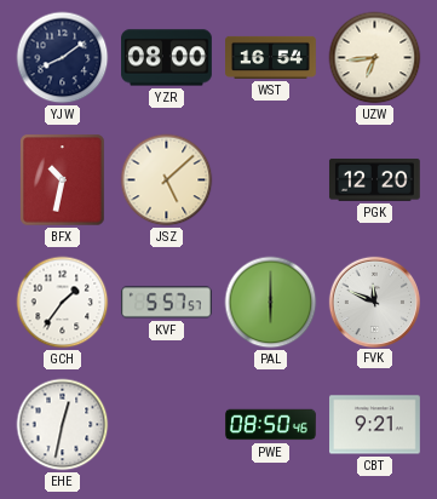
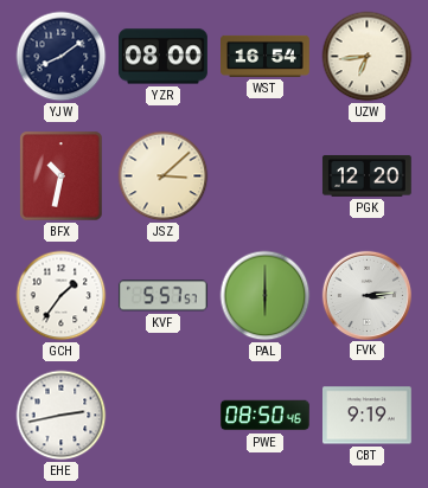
JSZ: 5:08 -> 3:08
FVK: 11:49 -> 3:14
EHE: 12:32 -> 2:43
CBT: 9:21 -> 9:19
